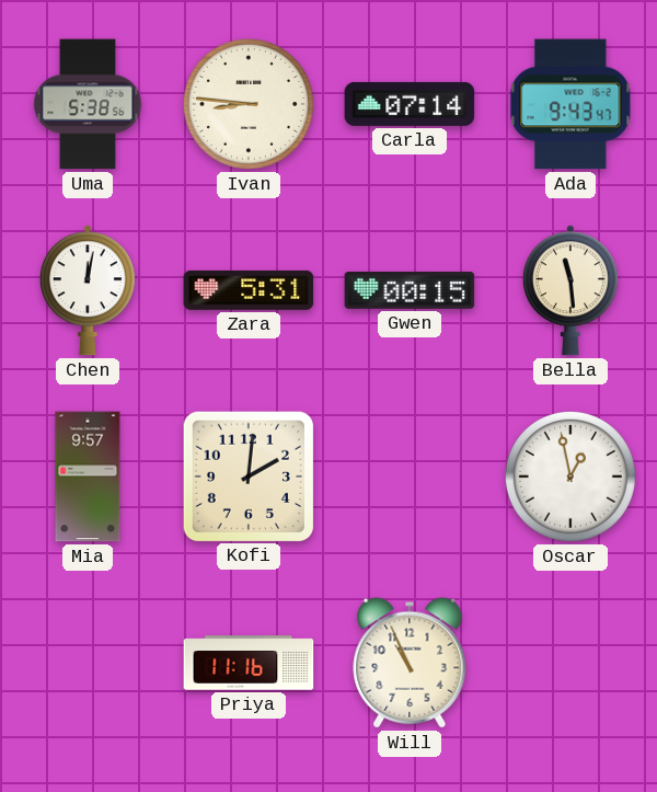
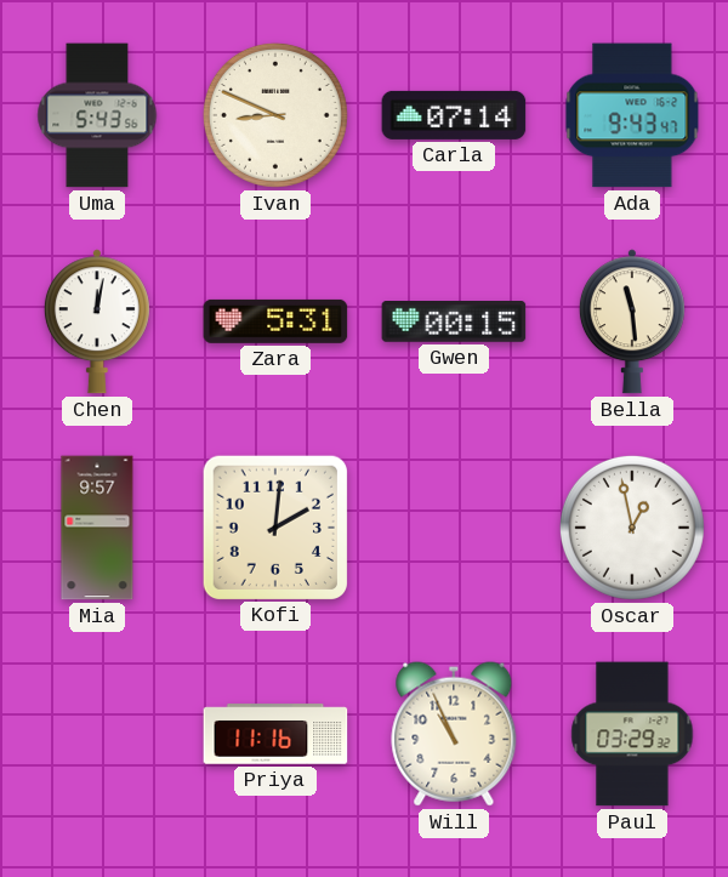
Uma: 5:38 -> 5:43
Ivan: 8:46 -> 8:49
Paul: none -> 03:29
